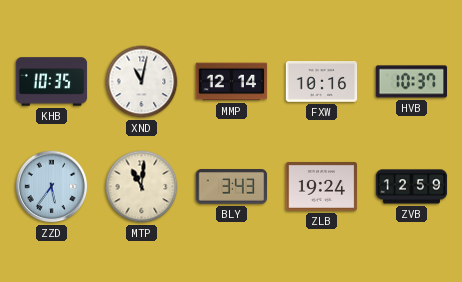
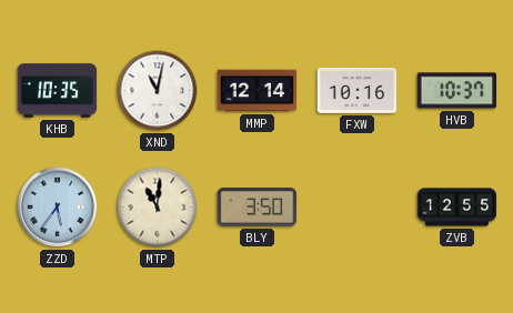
BLY: 3:43 -> 3:50
ZLB: 19:24 -> none
ZVB: 12:59 -> 12:55
